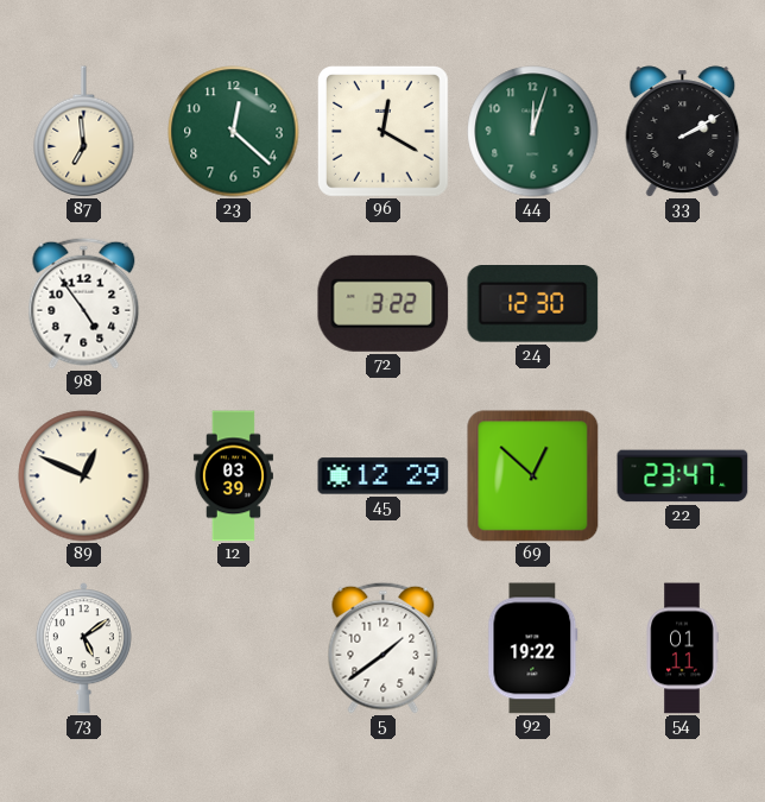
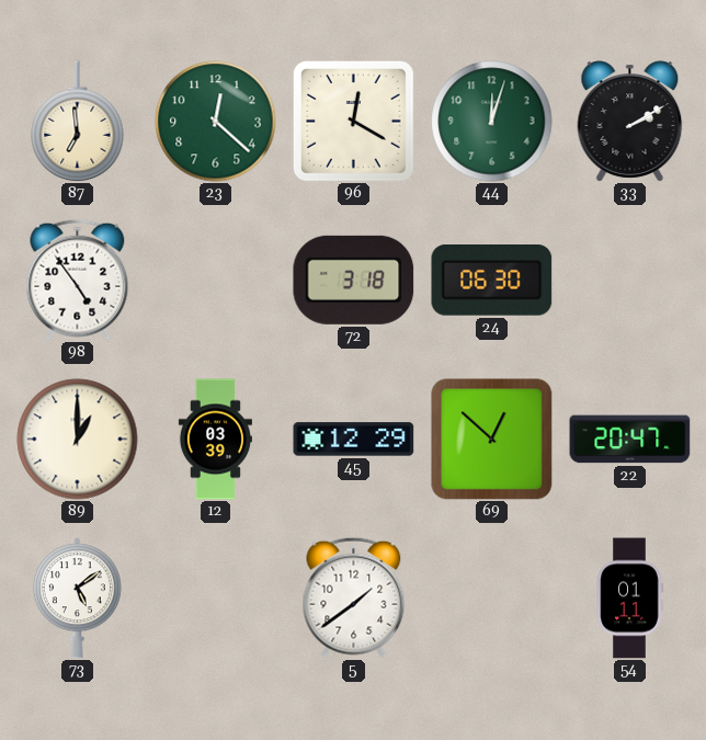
72: 3:22 -> 3:18
24: 12:30 -> 06:30
89: 12:49 -> 1:00
22: 23:47 -> 20:47
92: 19:22 -> none
